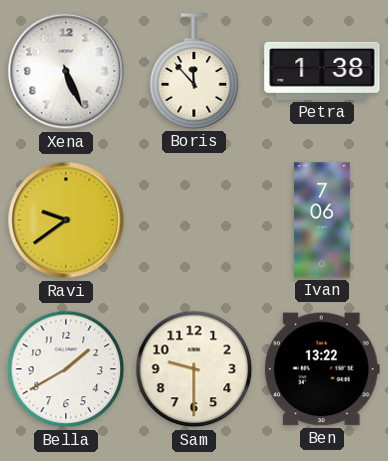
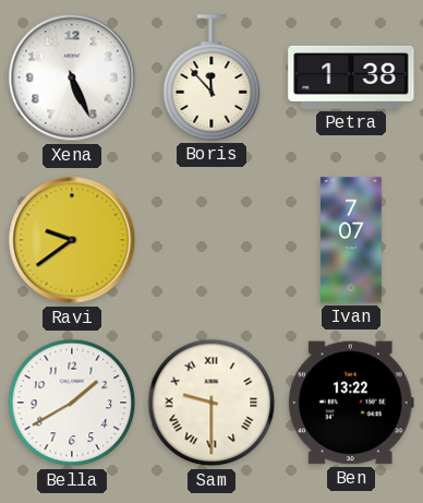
Ivan: 7:06 -> 7:07
Sam numerals: Arabic -> Roman
